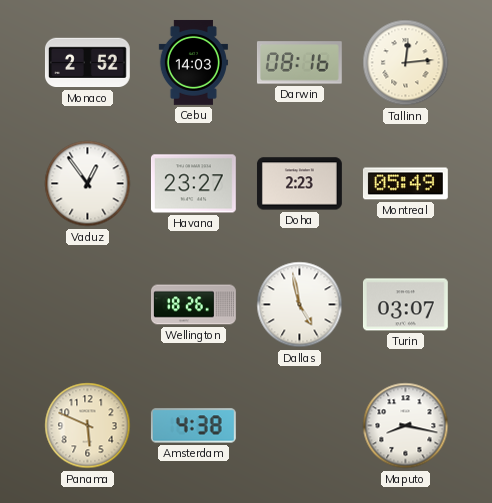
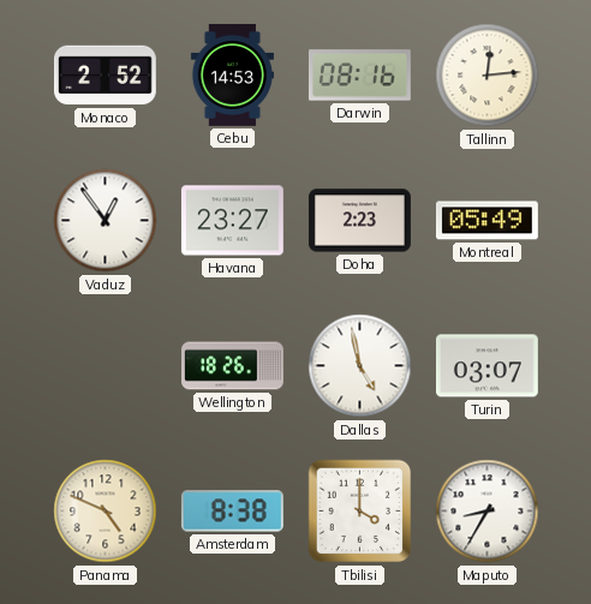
Cebu: 14:03 -> 14:53
Panama: 5:49 -> 4:49
Amsterdam: 4:38 -> 8:38
Tbilisi: none -> 4:00
Maputo: 8:17 -> 8:35
